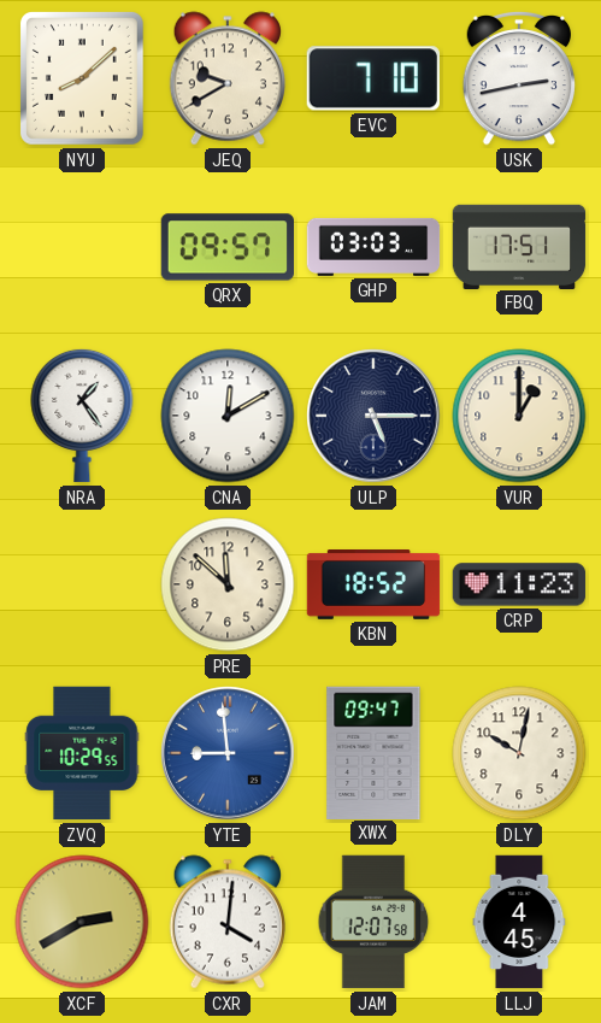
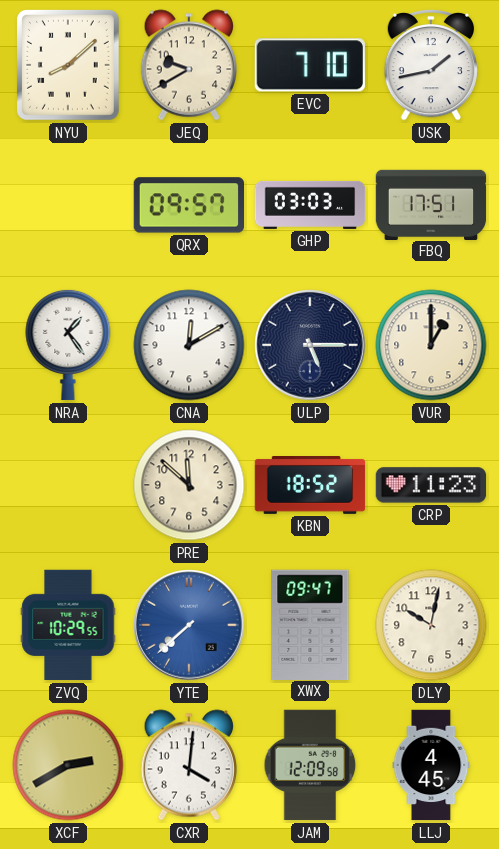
USK: 2:43 -> 1:43
YTE: 8:59 -> 7:38
JAM: 12:07 -> 12:09
